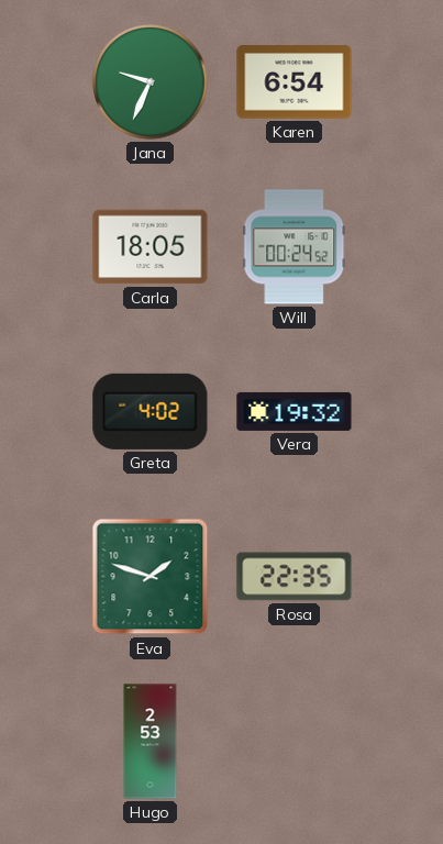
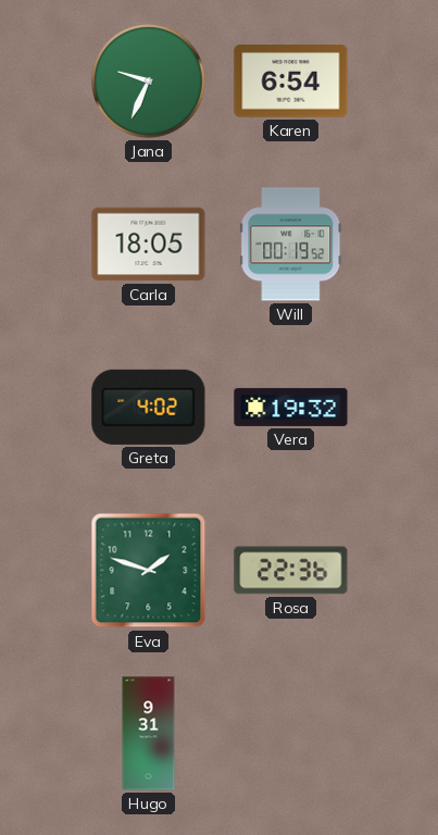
Will: 00:24 -> 00:19
Rosa: 22:35 -> 22:36
Hugo: 2:53 -> 9:31
